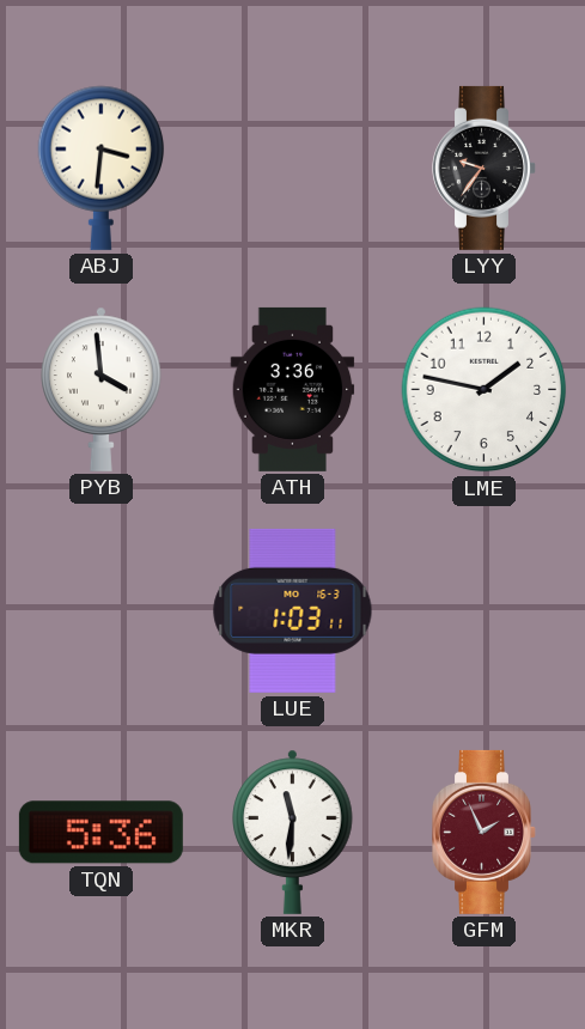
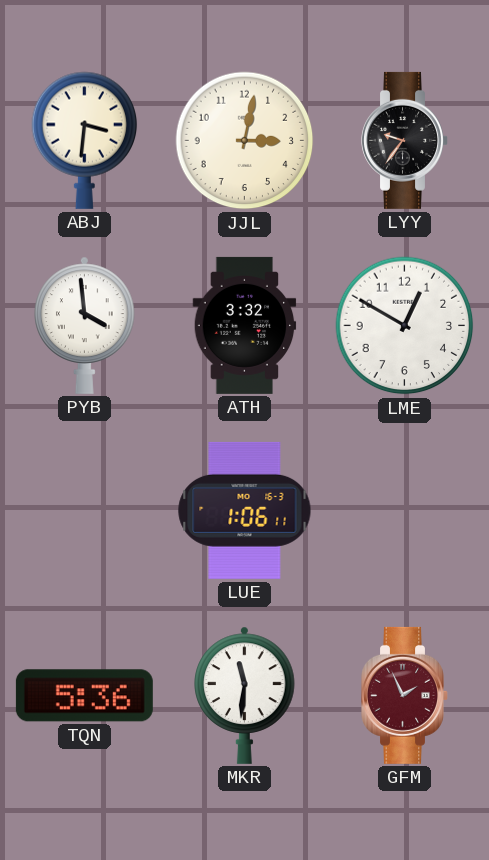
JJL: none -> 3:02
ATH: 3:36 -> 3:32
LME: 1:47 -> 12:50
LUE: 1:03 -> 1:06
